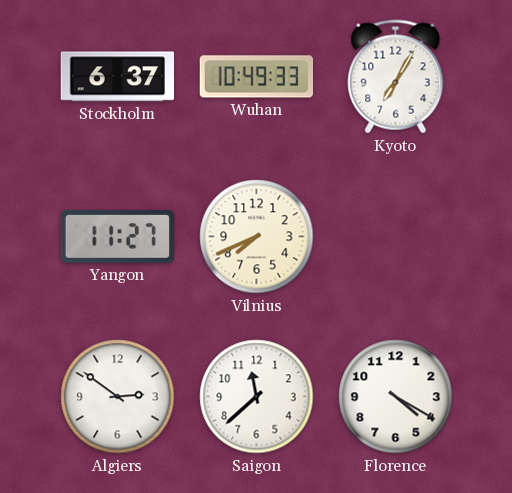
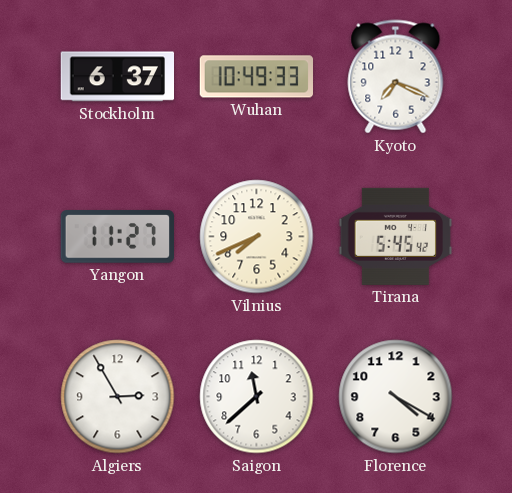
Kyoto: 7:05 -> 7:19
Tirana: none -> 5:45
Algiers: 2:51 -> 2:55
